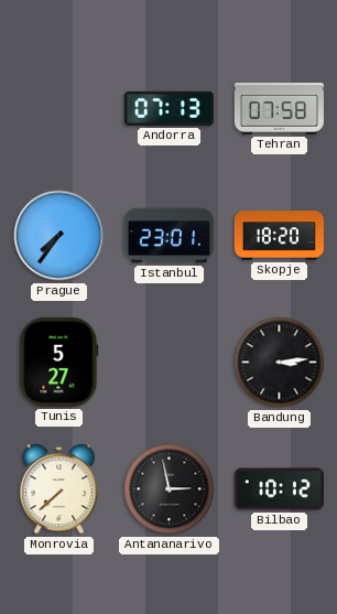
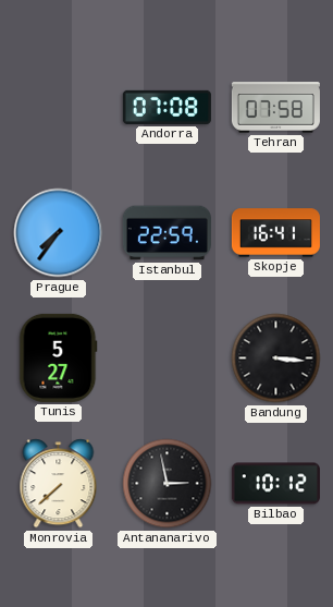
Andorra: 07:13 -> 07:08
Istanbul: 23:01 -> 22:59
Skopje: 18:20 -> 16:41
Bandung: 3:14 -> 3:16
